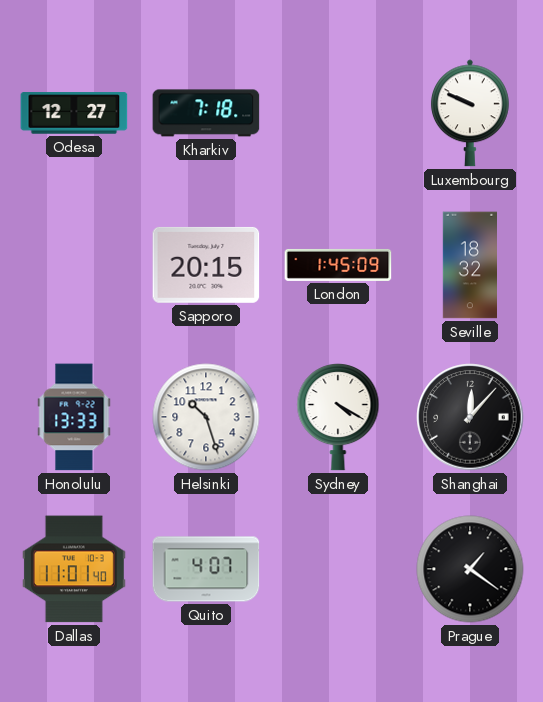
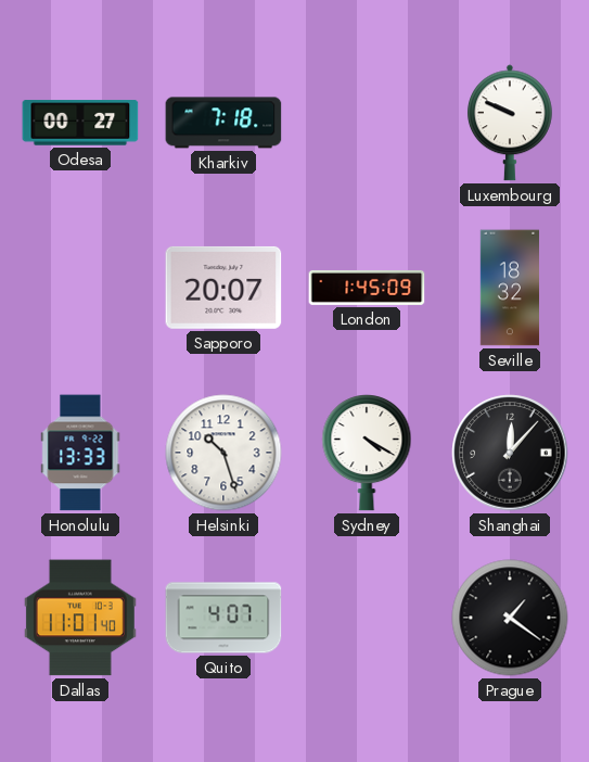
Odesa: 12:27 -> 00:27
Sapporo: 20:15 -> 20:07
